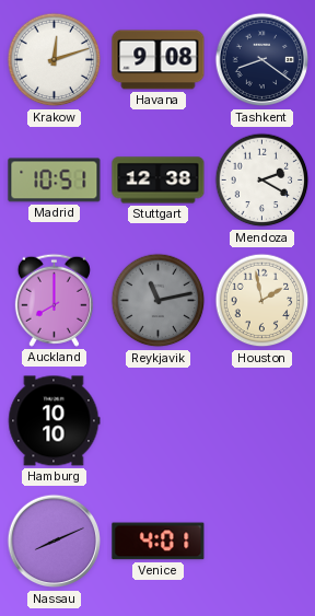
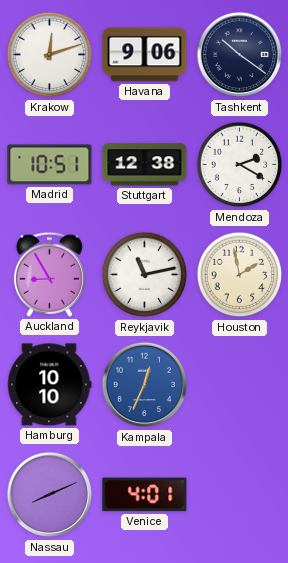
Havana: 9:08 -> 9:06
Tashkent: 8:21 -> 10:21
Auckland: 8:00 -> 8:55
Reykjavik dial: grey -> white
Kampala: none -> 12:34
